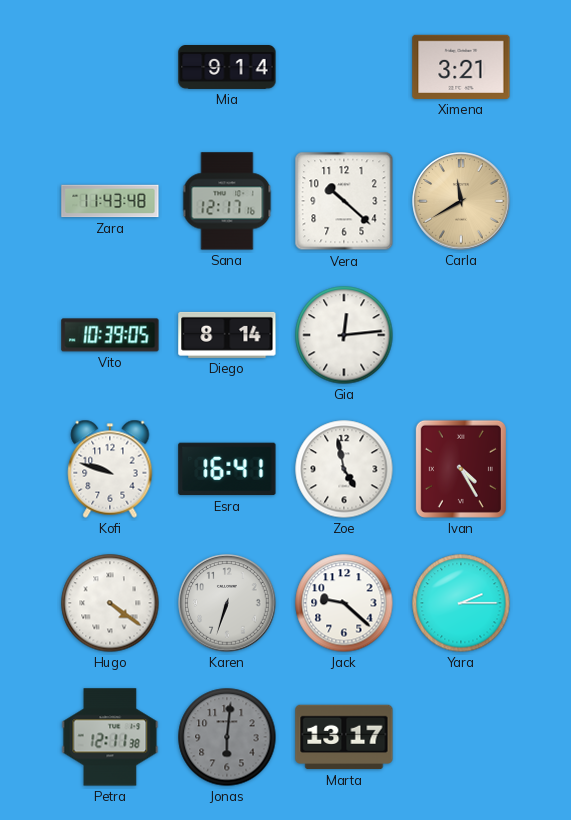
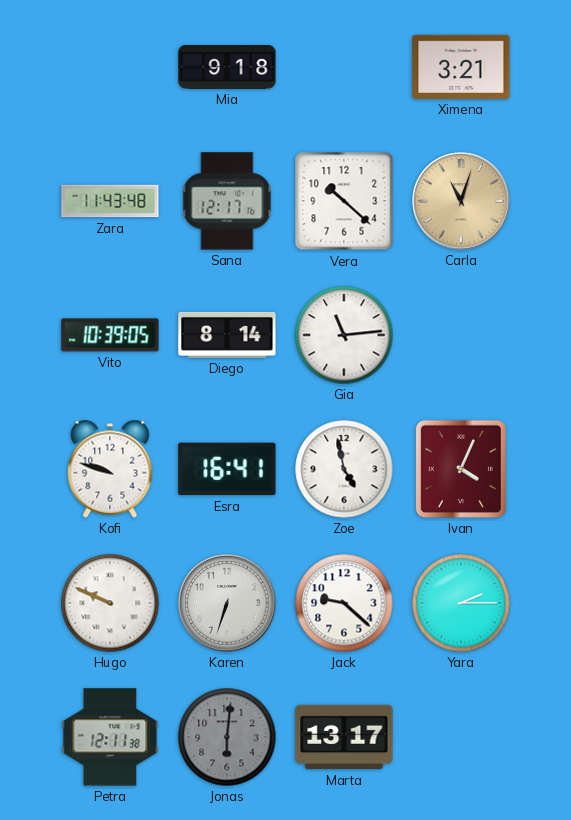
Mia: 9:14 -> 9:18
Carla: 11:40 -> 11:03
Gia: 12:14 -> 11:14
Ivan: 4:25 -> 4:04
Hugo: 4:21 -> 9:49
